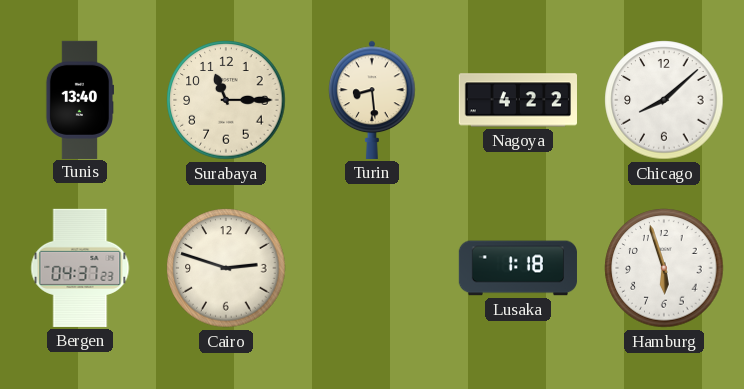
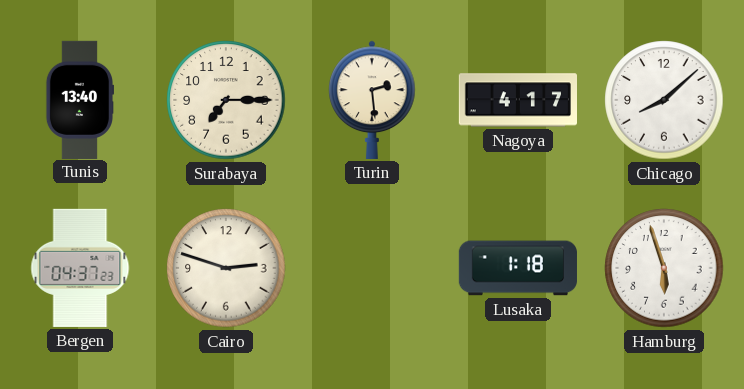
Surabaya: 11:15 -> 7:15
Turin: 8:29 -> 2:29
Nagoya: 4:22 -> 4:17
